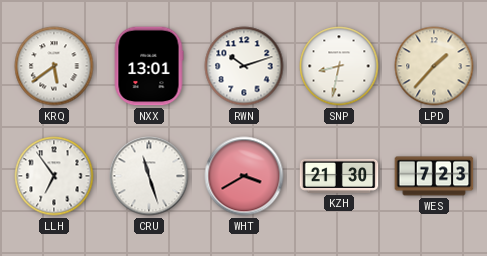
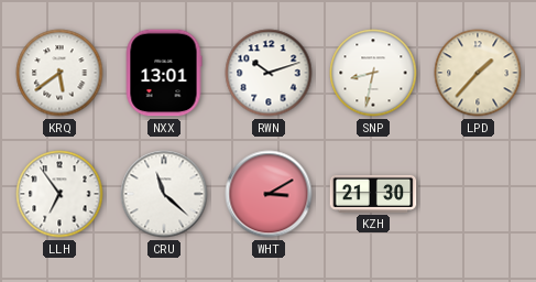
CRU: 11:27 -> 11:22
WHT: 3:40 -> 3:10
WES: 7:23 -> none
